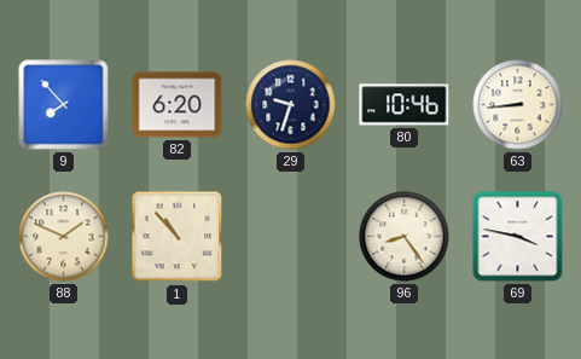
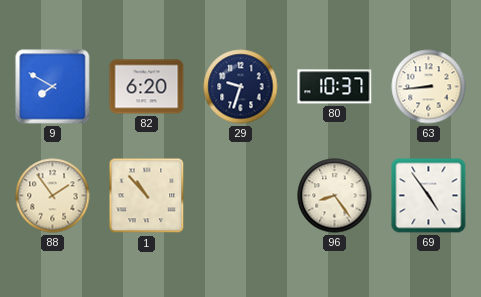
9: 7:53 -> 7:50
80: 10:46 -> 10:37
88: 1:49 -> 1:54
69: 3:47 -> 4:54
